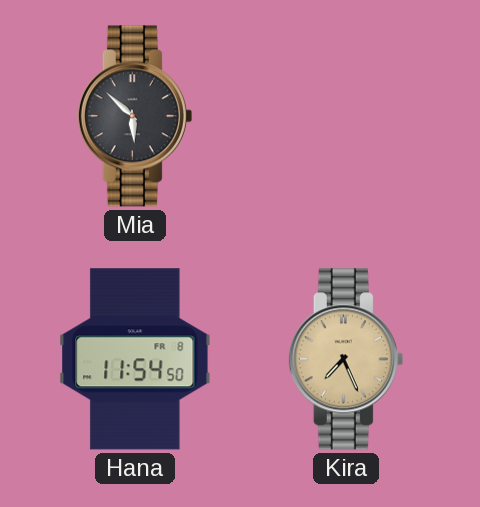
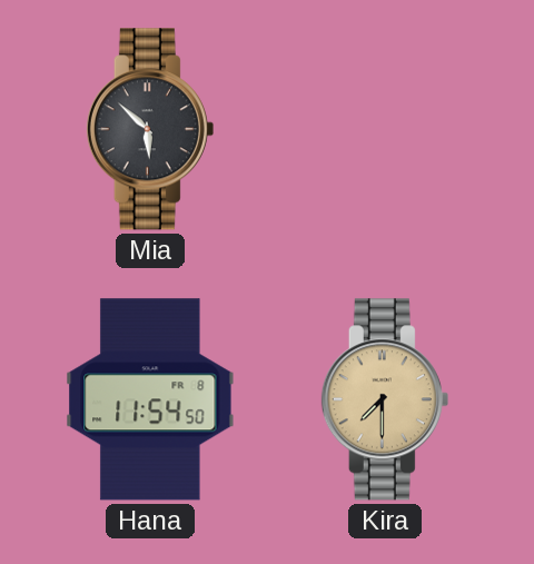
Kira: 7:26 -> 7:30
